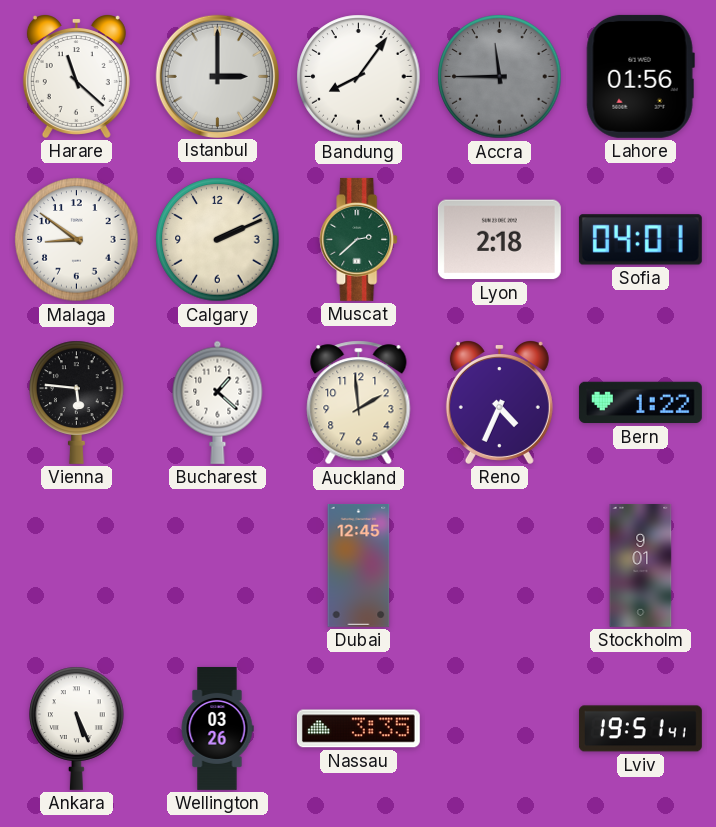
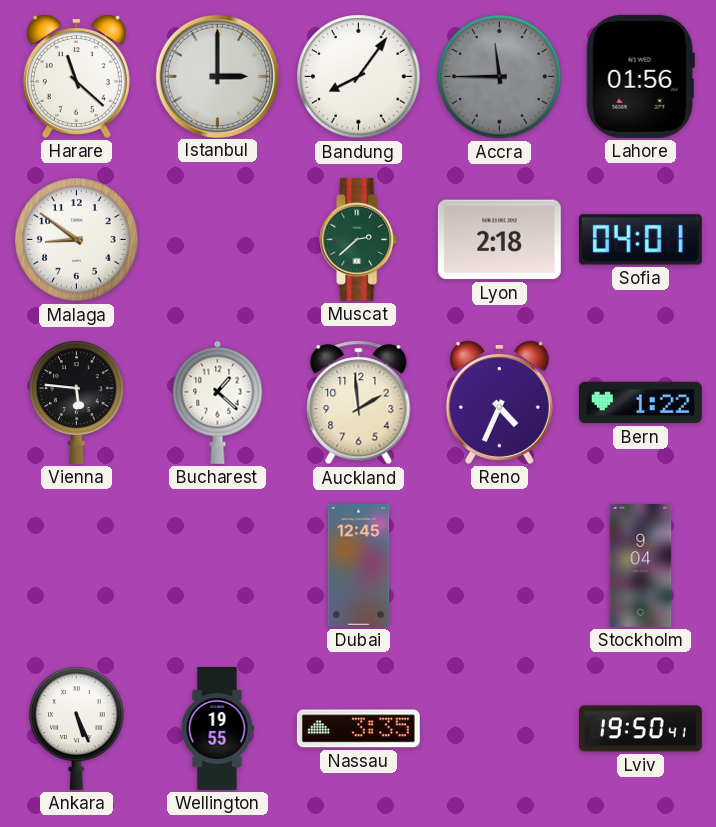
Calgary: 2:11 -> none
Stockholm: 9:01 -> 9:04
Wellington: 03:26 -> 19:55
Lviv: 19:51 -> 19:50
